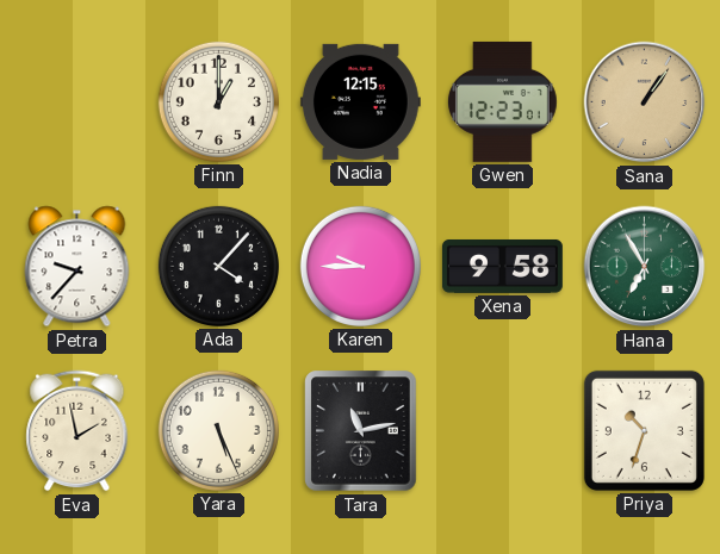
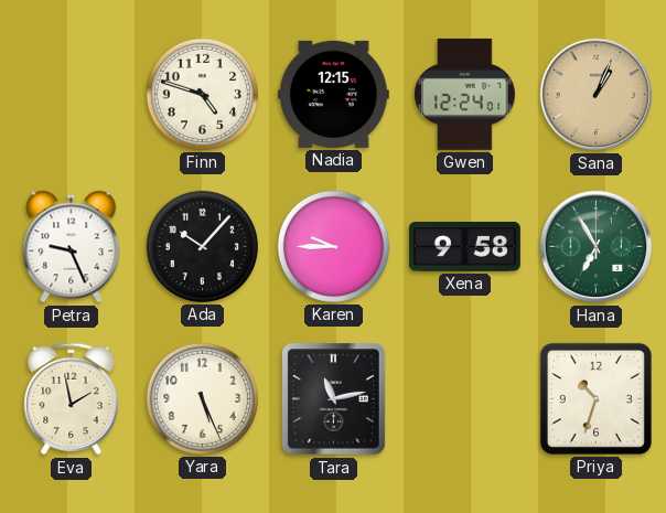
Finn: 1:00 -> 4:48
Gwen: 12:23 -> 12:24
Sana: 1:06 -> 1:04
Petra: 9:37 -> 9:26
Ada: 4:07 -> 10:07
